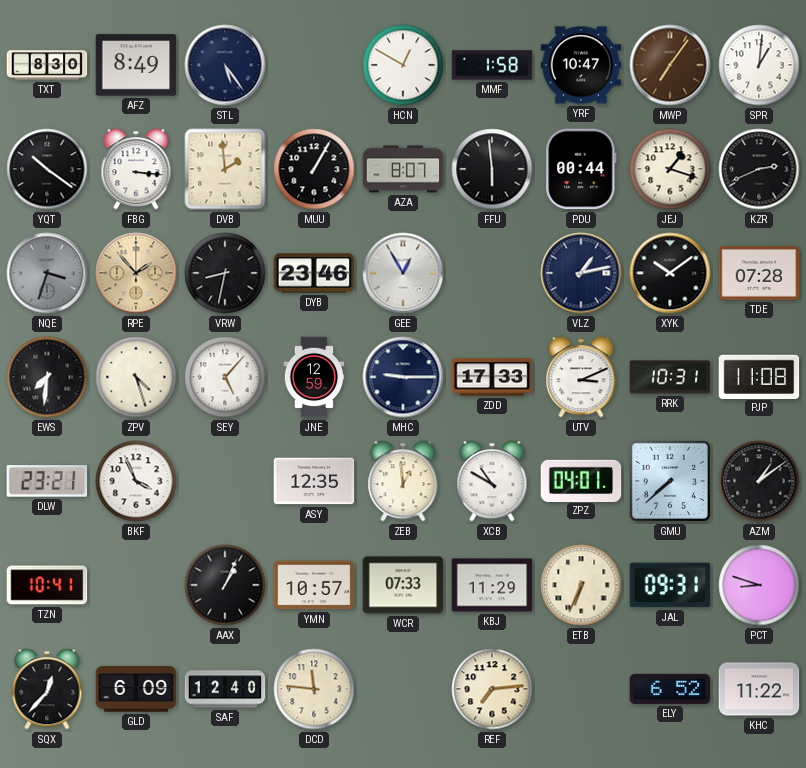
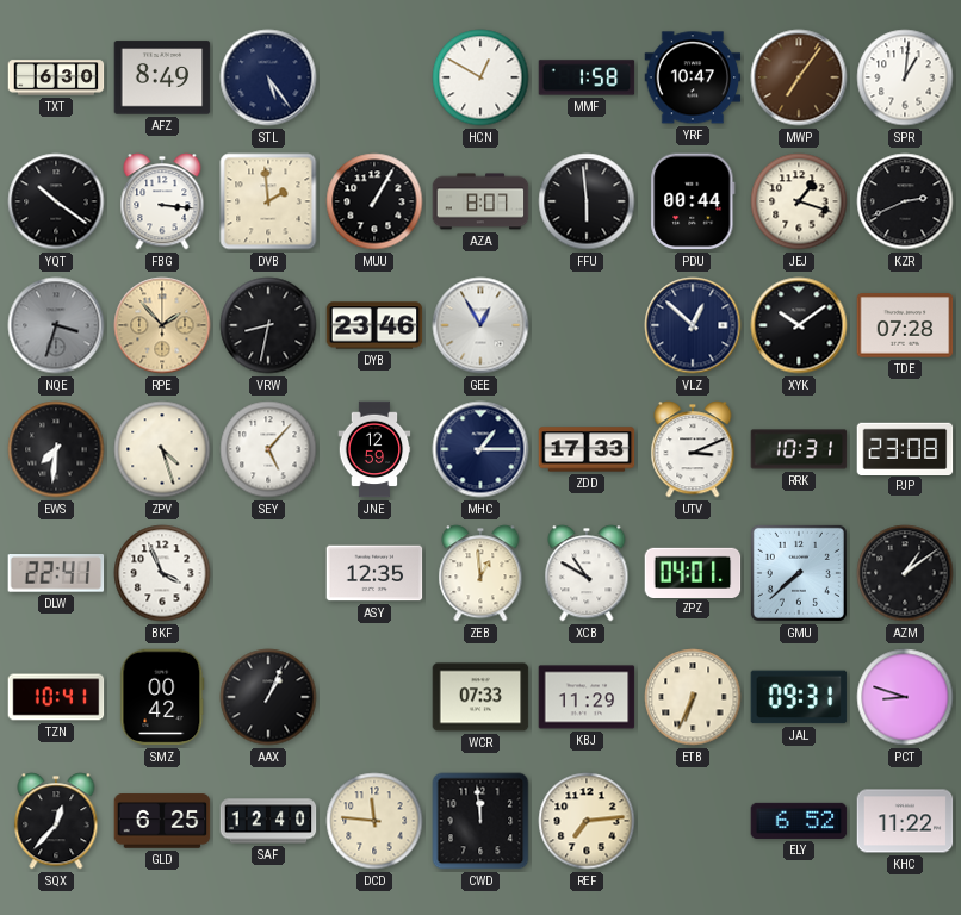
TXT: 8:30 -> 6:30
VLZ: 1:13 -> 12:52
MHC: 9:15 -> 1:15
PJP: 11:08 -> 23:08
DLW: 23:21 -> 22:41
SMZ: none -> 00:42
YMN: 10:57 -> none
GLD: 6:09 -> 6:25
CWD: none -> 11:59
